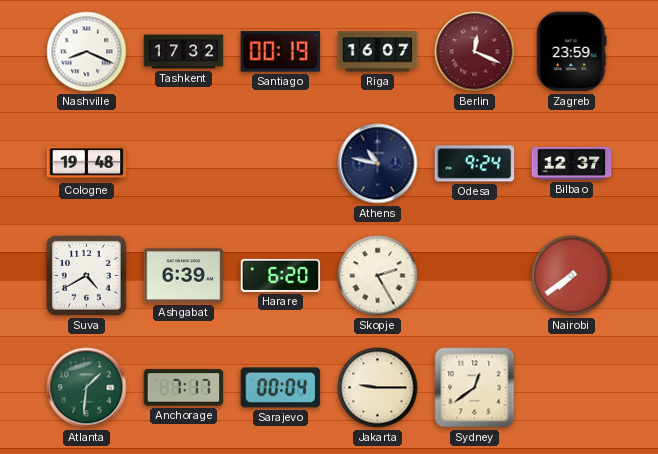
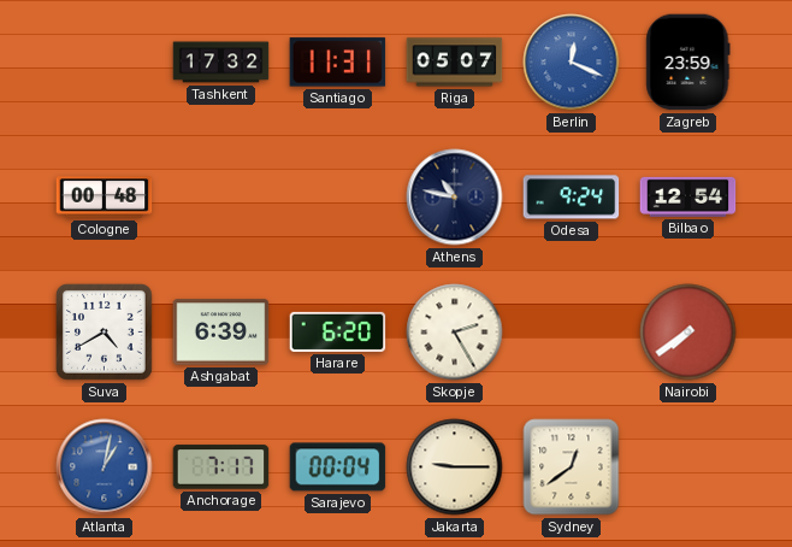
Nashville: 8:19 -> none
Santiago: 00:19 -> 11:31
Riga: 16:07 -> 05:07
Berlin dial: burgundy -> blue
Cologne: 19:48 -> 00:48
Bilbao: 12:37 -> 12:54
Atlanta: 1:31 -> 1:02
Atlanta dial: green -> blue
